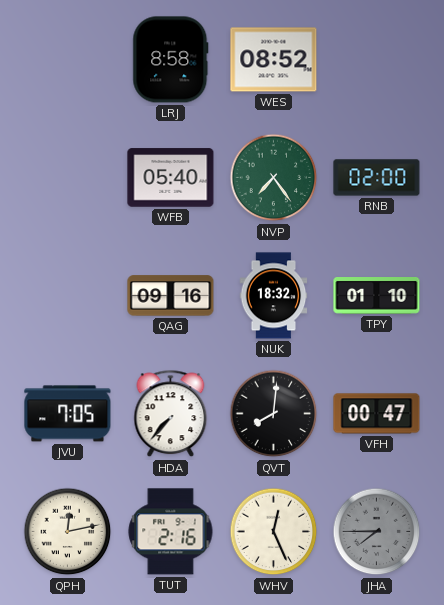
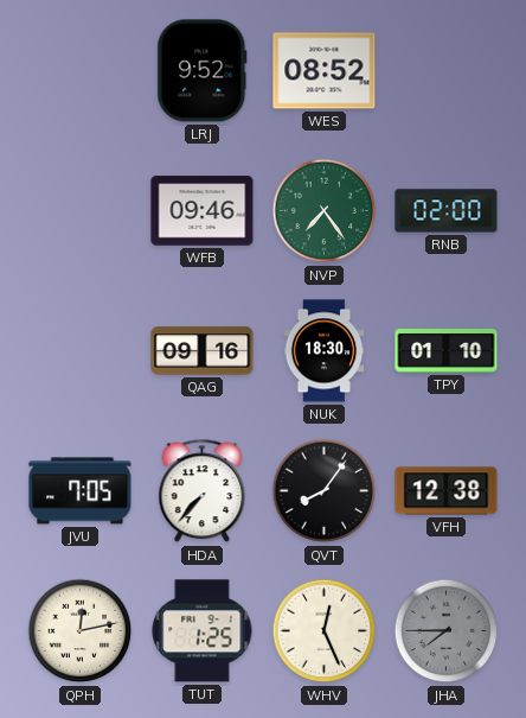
LRJ: 8:58 -> 9:52
WFB: 05:40 -> 09:46
NUK: 18:32 -> 18:30
QVT: 8:01 -> 8:06
VFH: 00:47 -> 12:38
TUT: 2:16 -> 1:25
